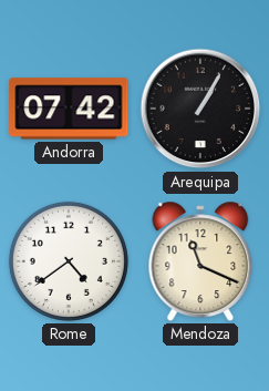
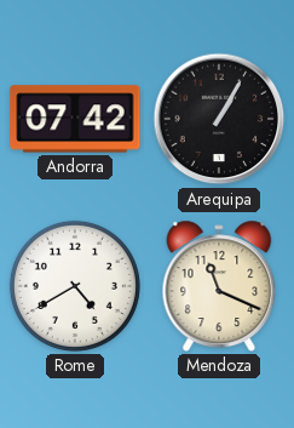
Rome: 4:39 -> 4:40
